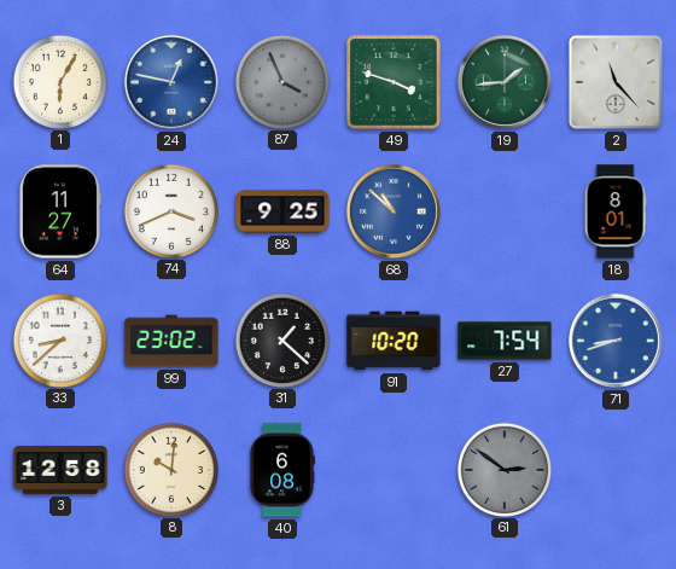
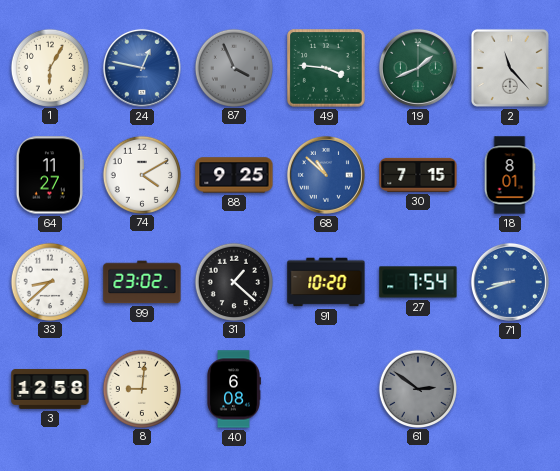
49: 3:48 -> 3:46
19: 1:44 -> 1:41
74: 3:41 -> 4:10
30: none -> 7:15
8: 10:01 -> 9:01
